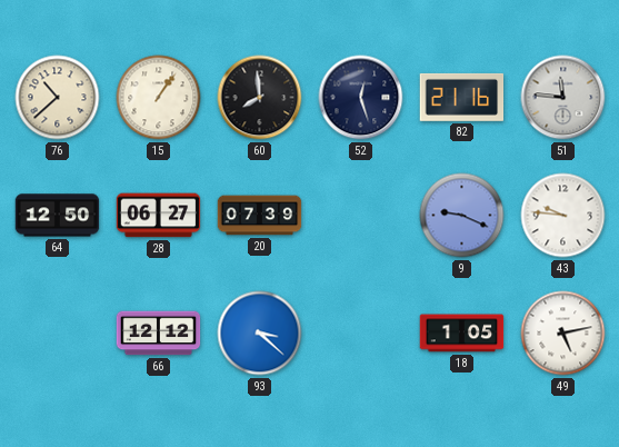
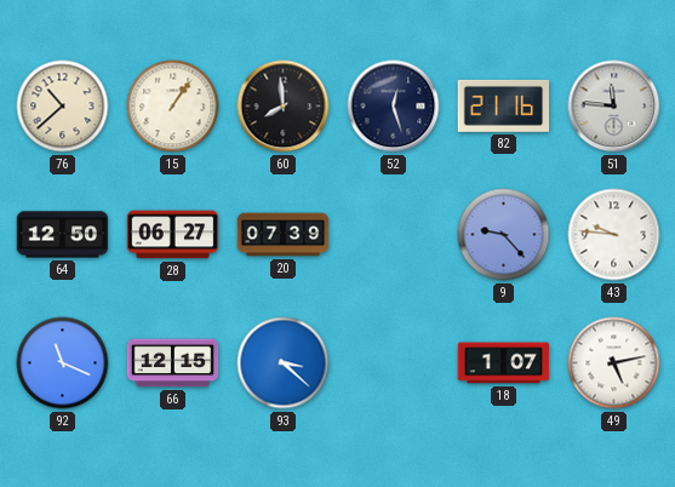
9: 9:19 -> 9:23
92: none -> 11:19
66: 12:12 -> 12:15
18: 1:05 -> 1:07
